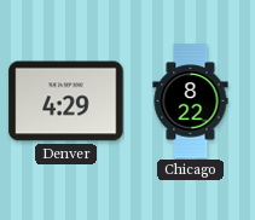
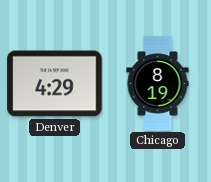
Chicago: 8:22 -> 8:19
